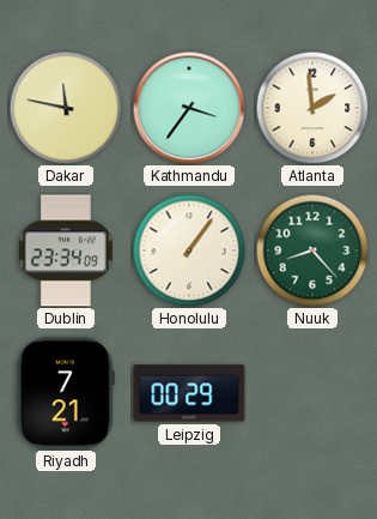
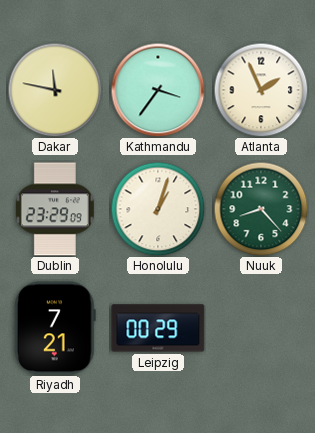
Atlanta: 1:59 -> 1:56
Dublin: 23:34 -> 23:29
Honolulu: 1:06 -> 1:03
